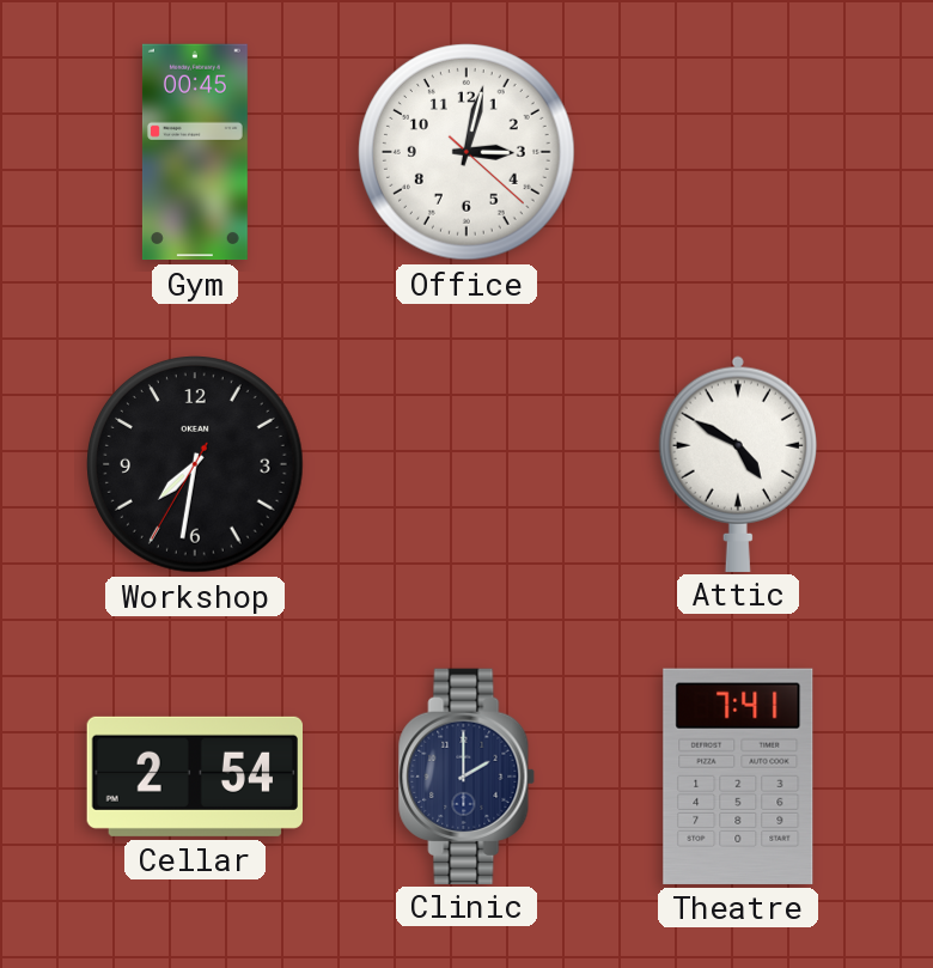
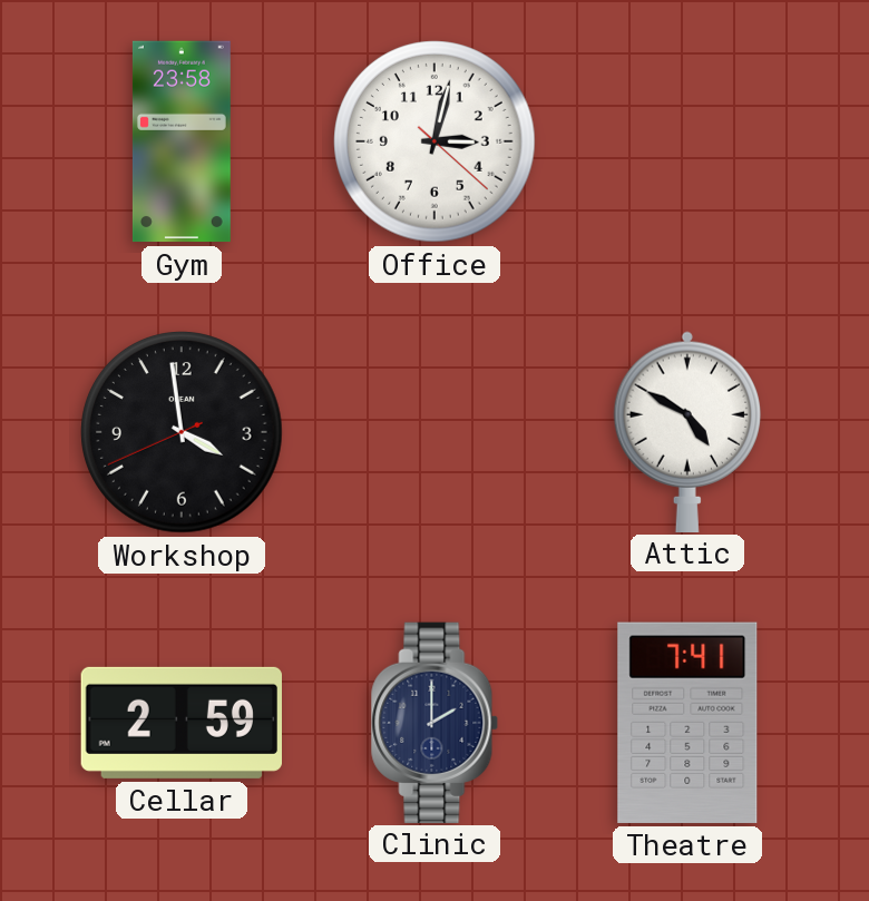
Gym: 00:45 -> 23:58
Workshop: 7:31 -> 3:58
Cellar: 2:54 -> 2:59
